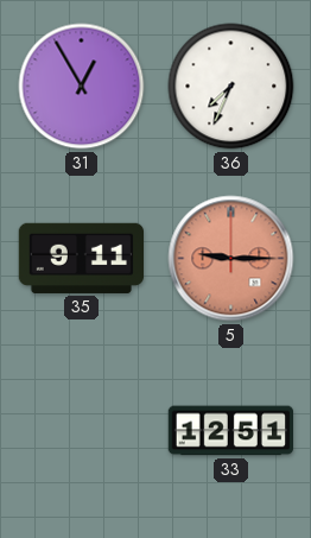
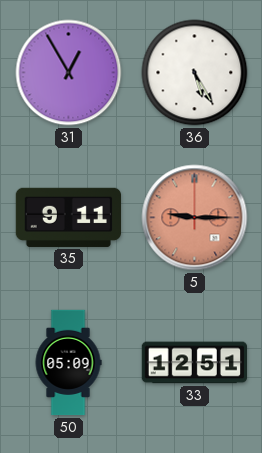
36: 7:34 -> 5:25
50: none -> 05:09
